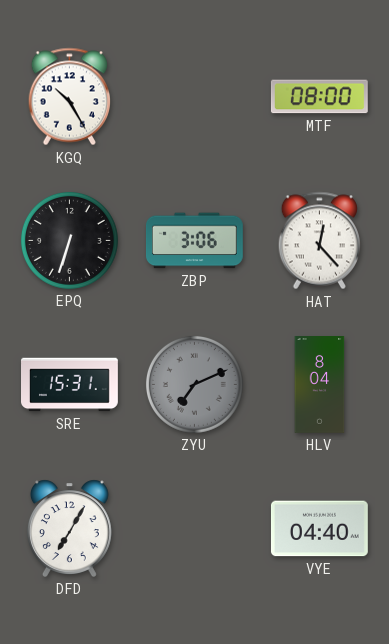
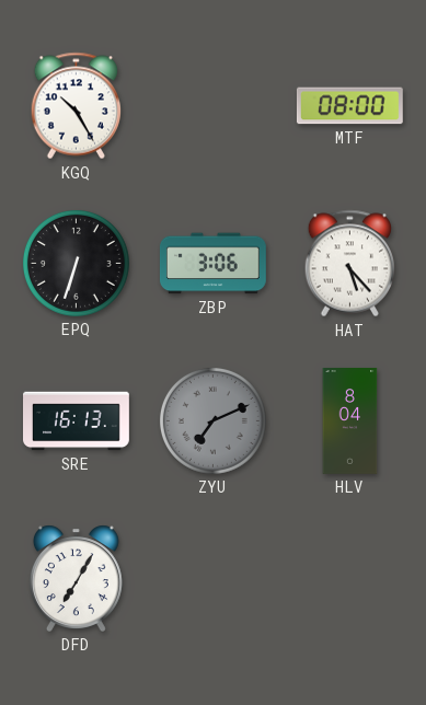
HAT: 12:23 -> 5:23
SRE: 15:31 -> 16:13
VYE: 04:40 -> none
